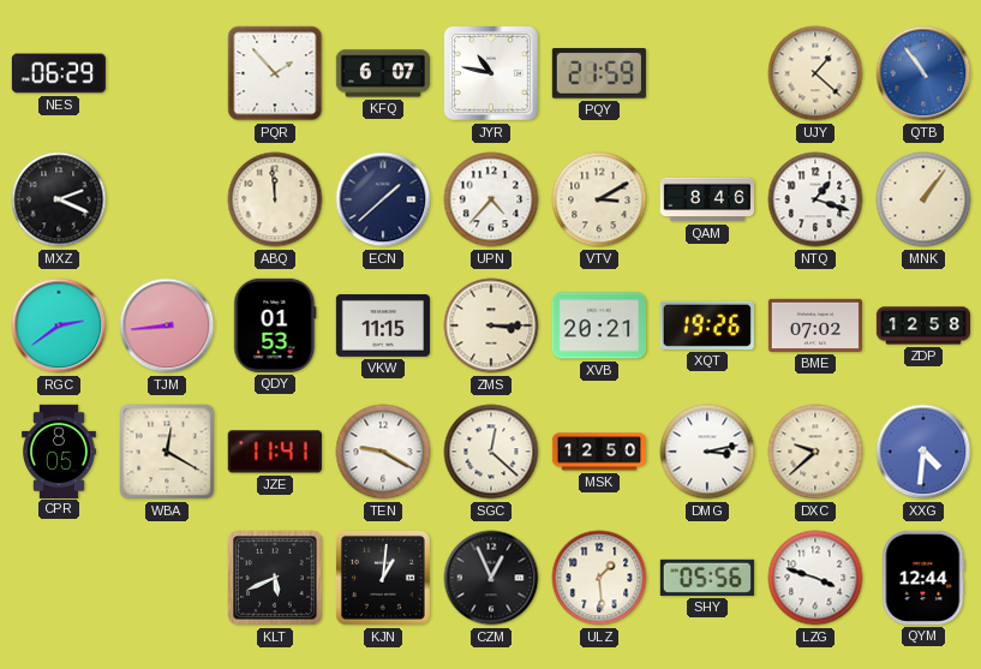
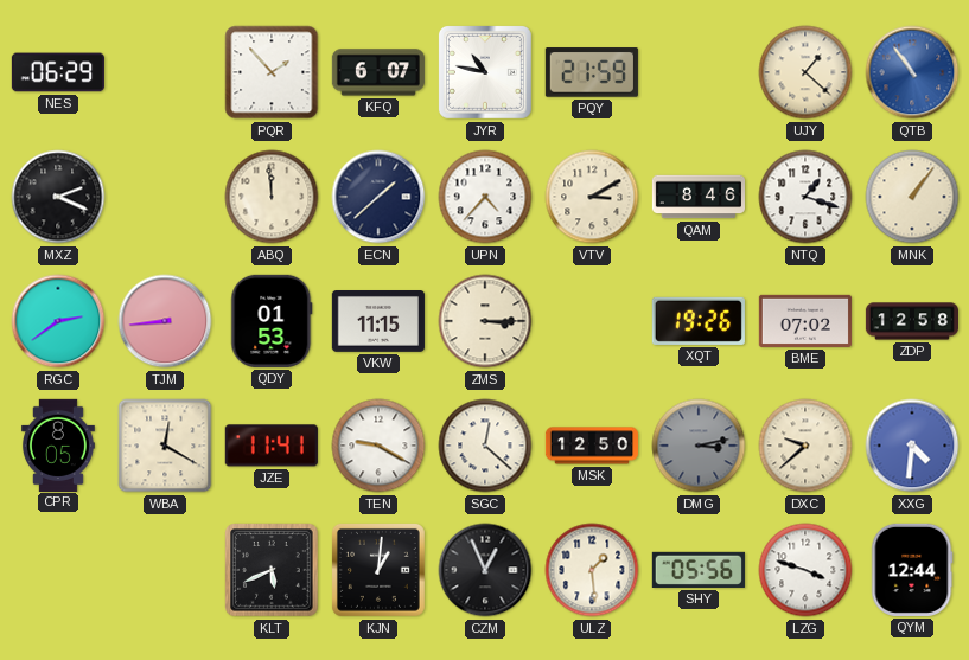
XVB: 20:21 -> none
DMG dial: white -> grey
